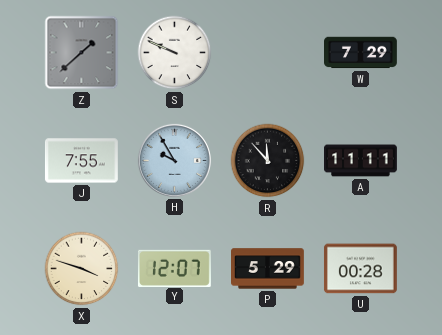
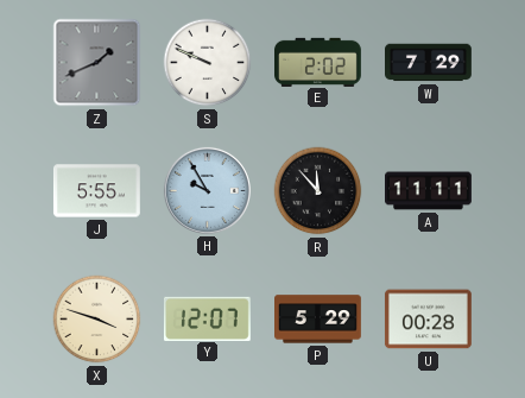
Z: 1:38 -> 1:41
E: none -> 2:02
J: 7:55 -> 5:55
